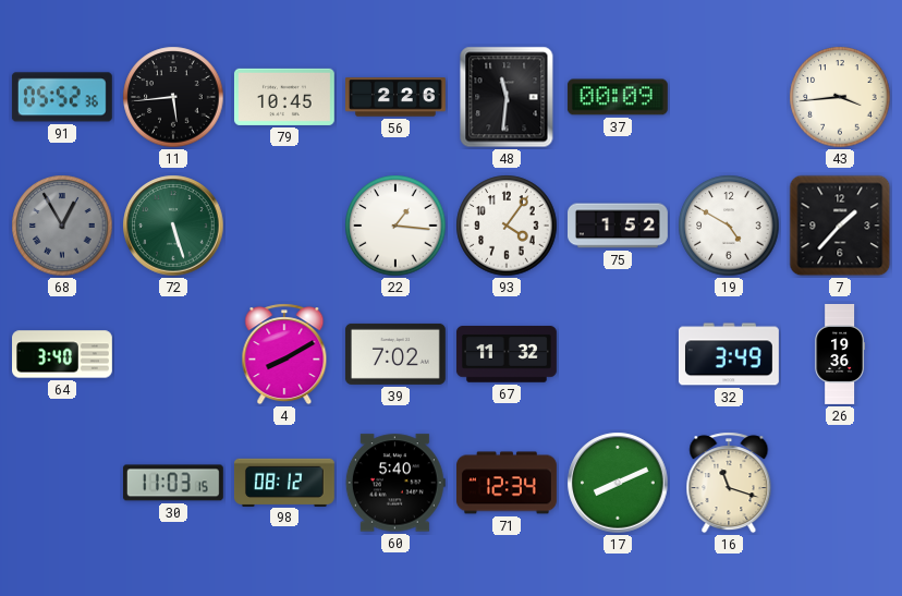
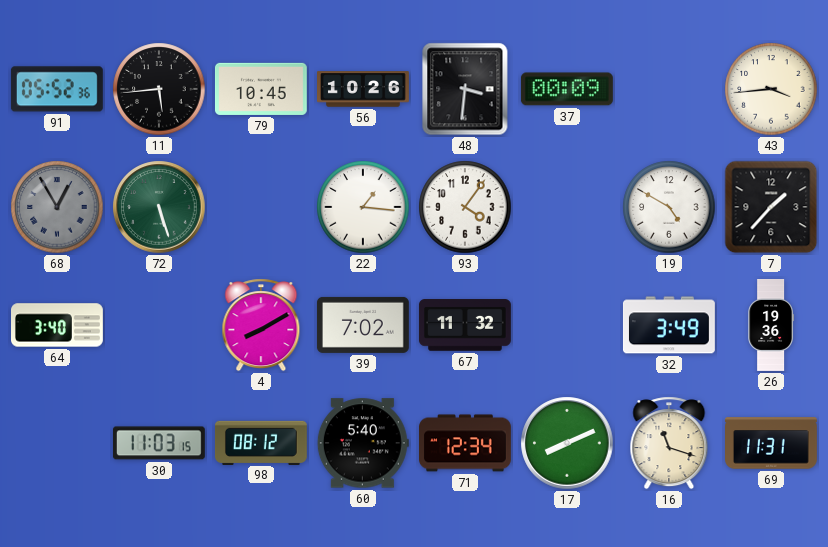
56: 2:26 -> 10:26
48: 11:31 -> 3:31
75: 1:52 -> none
69: none -> 11:31
